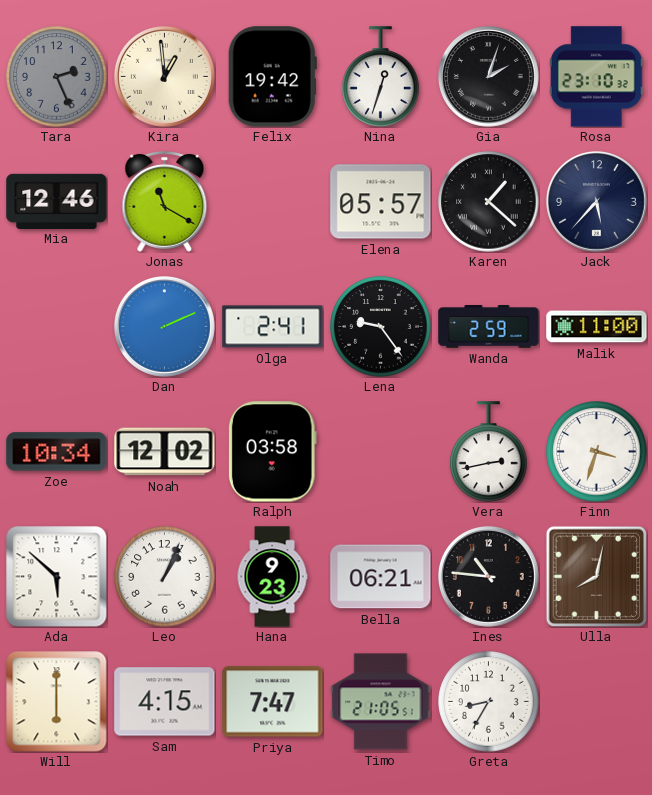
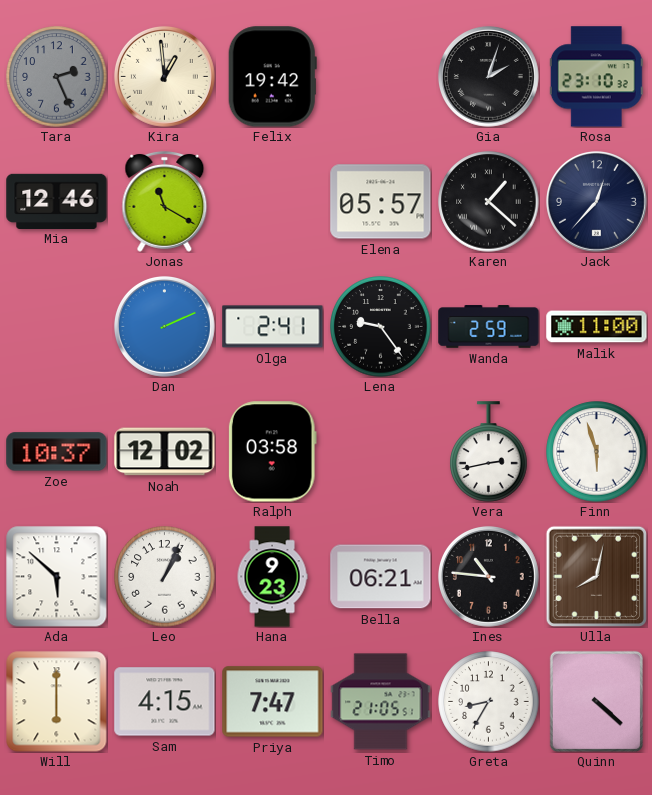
Nina: 12:33 -> none
Jack: 5:37 -> 12:37
Zoe: 10:34 -> 10:37
Finn: 3:33 -> 5:57
Quinn: none -> 4:22
